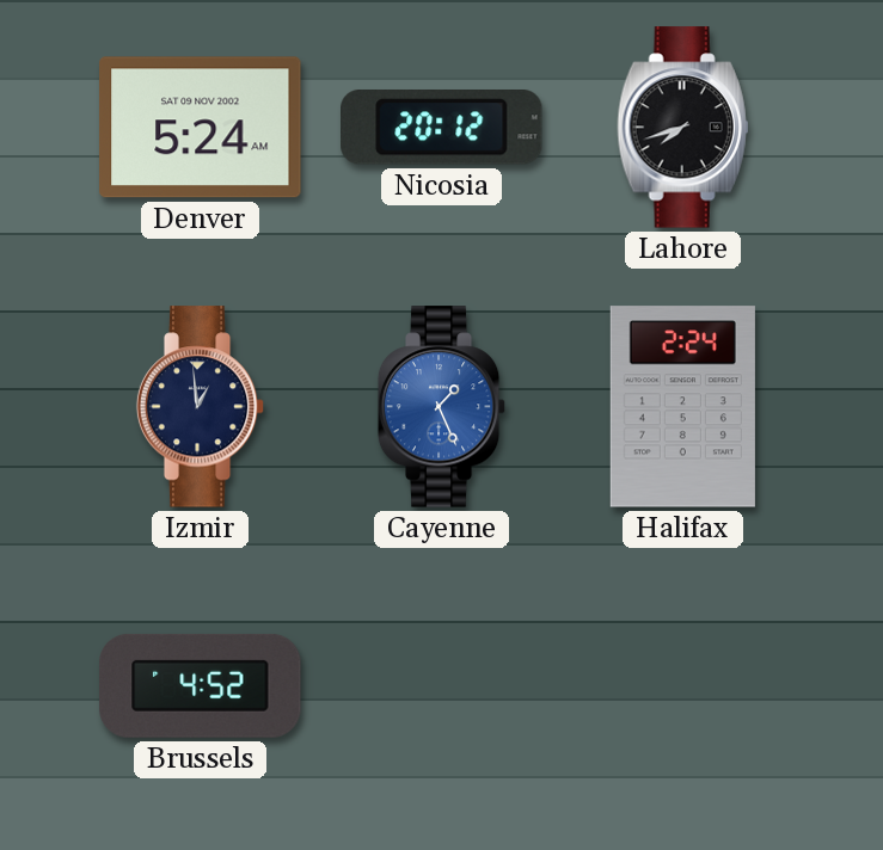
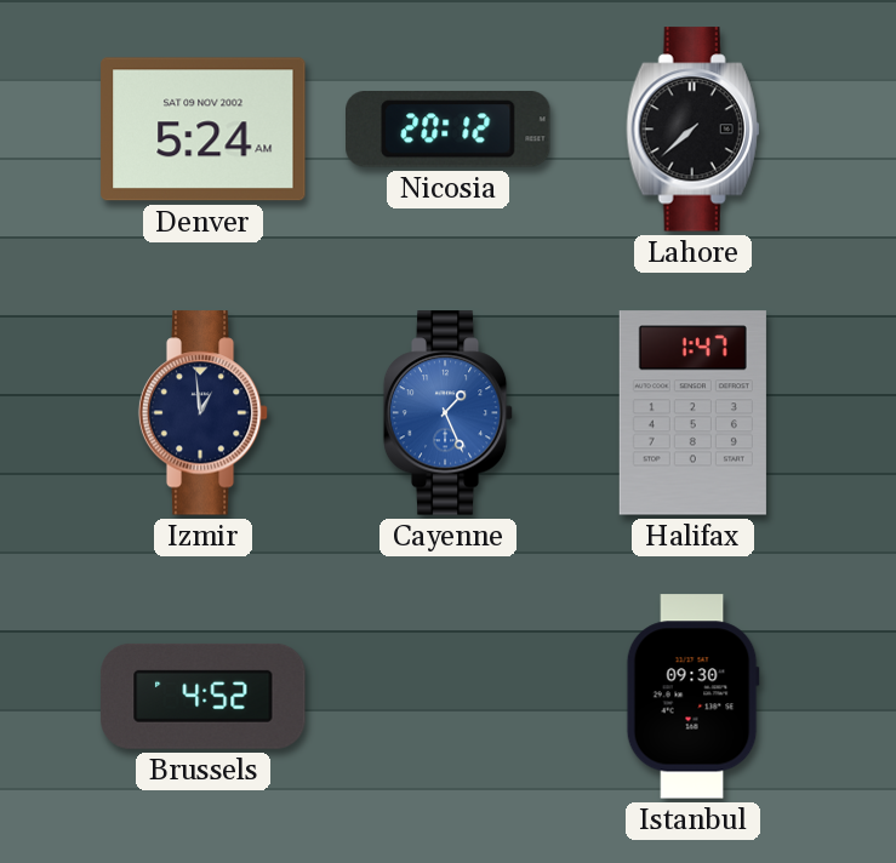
Lahore: 7:42 -> 7:38
Halifax: 2:24 -> 1:47
Istanbul: none -> 09:30
